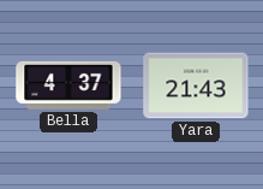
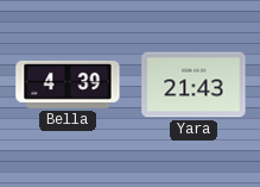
Bella: 4:37 -> 4:39
